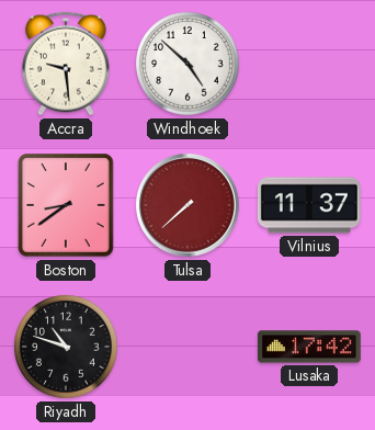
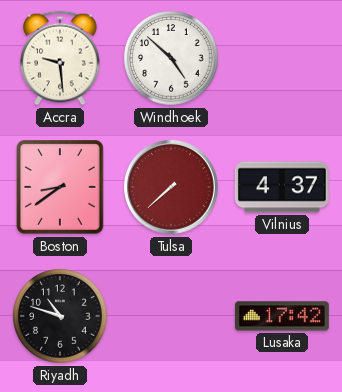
Vilnius: 11:37 -> 4:37
